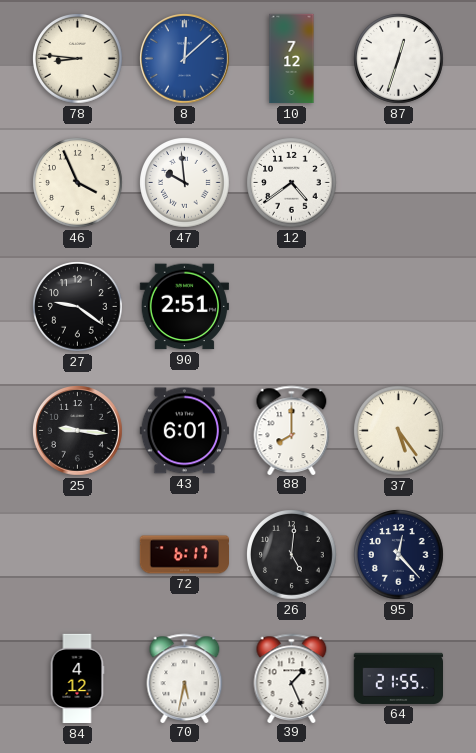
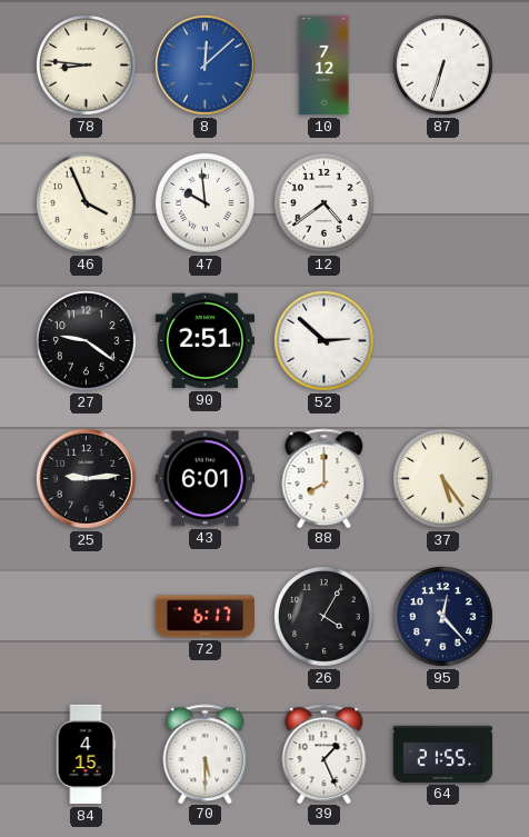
87: 12:33 -> 6:33
52: none -> 2:52
25: 9:16 -> 9:14
26: 5:01 -> 4:05
84: 4:12 -> 4:15
70: 5:32 -> 5:30
